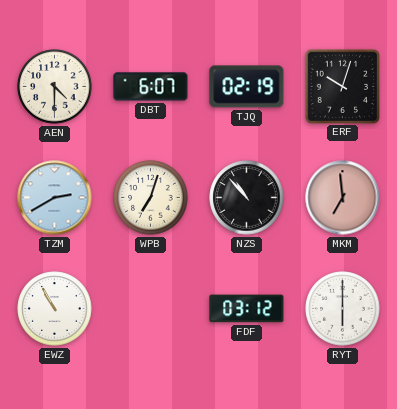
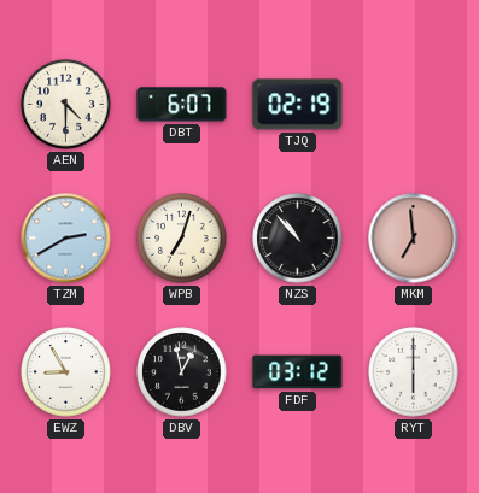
ERF: 10:03 -> none
EWZ: 10:55 -> 8:55
DBV: none -> 12:58
